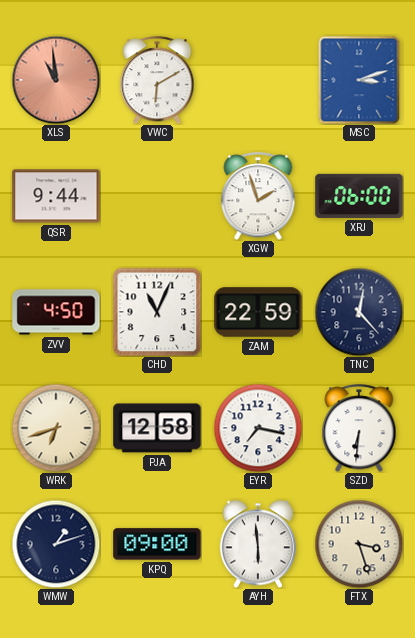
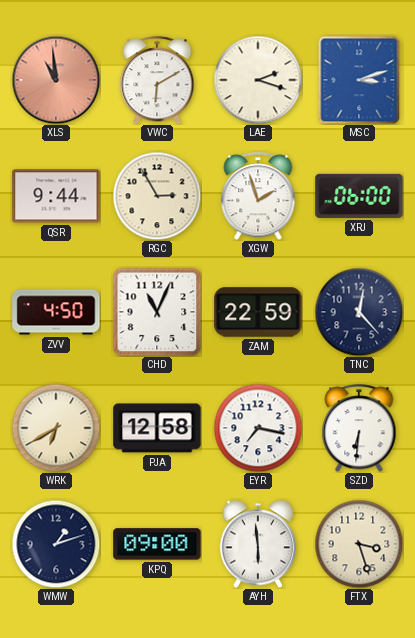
LAE: none -> 2:18
RGC: none -> 2:55
WRK: 6:42 -> 6:40
